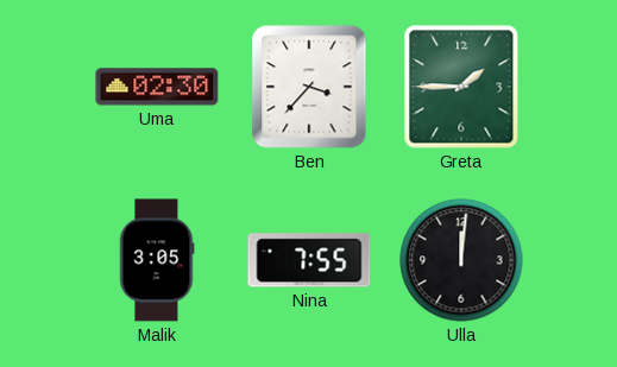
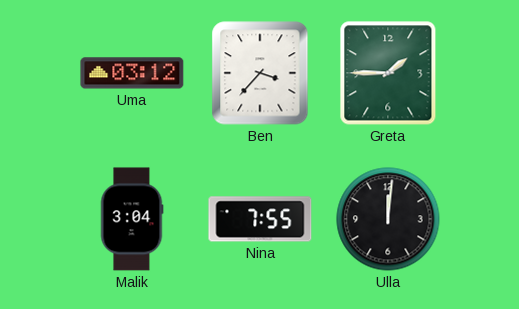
Uma: 02:30 -> 03:12
Malik: 3:05 -> 3:04
